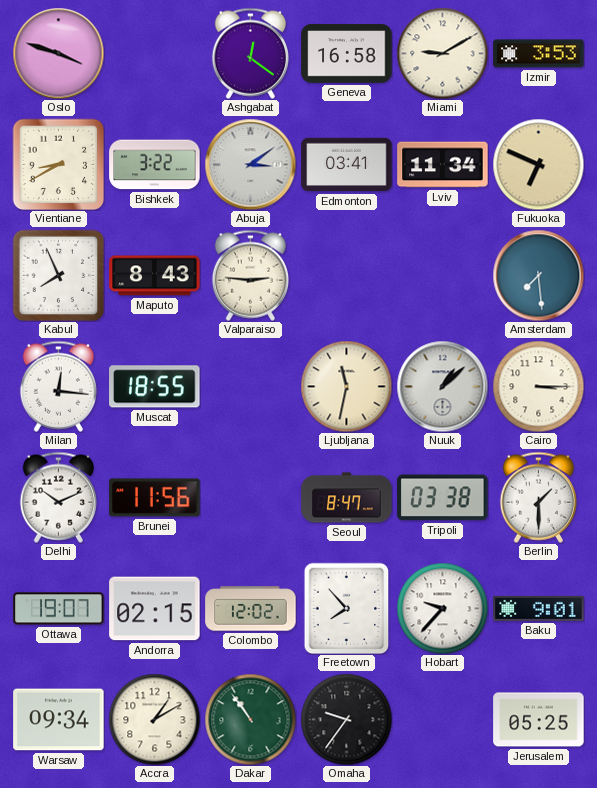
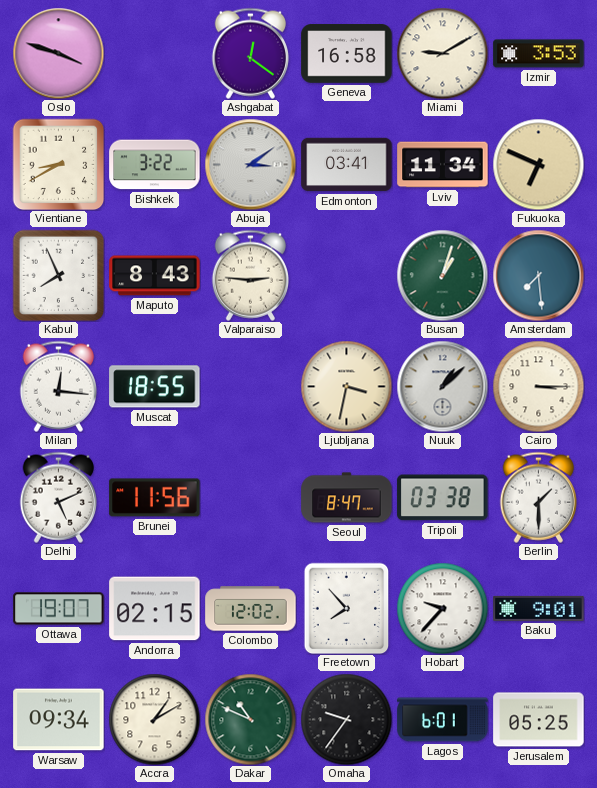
Busan: none -> 1:03
Ljubljana: 11:32 -> 3:32
Delhi: 10:11 -> 5:11
Dakar: 10:54 -> 10:49
Lagos: none -> 6:01
